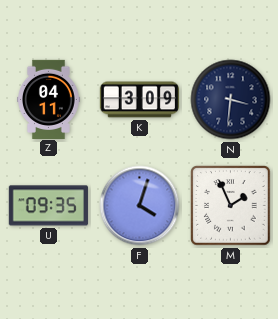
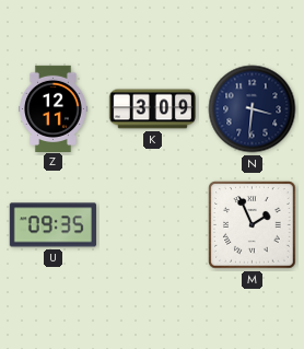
Z: 04:11 -> 12:11
F: 4:03 -> none
